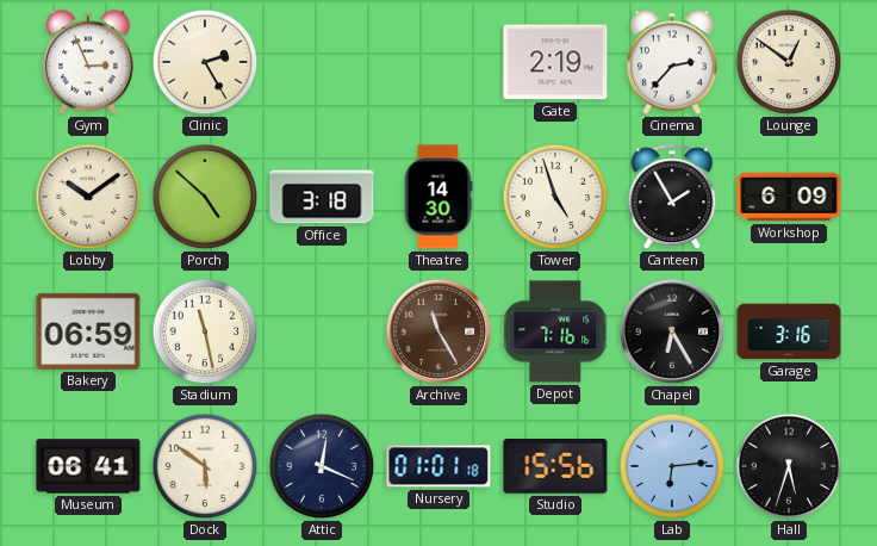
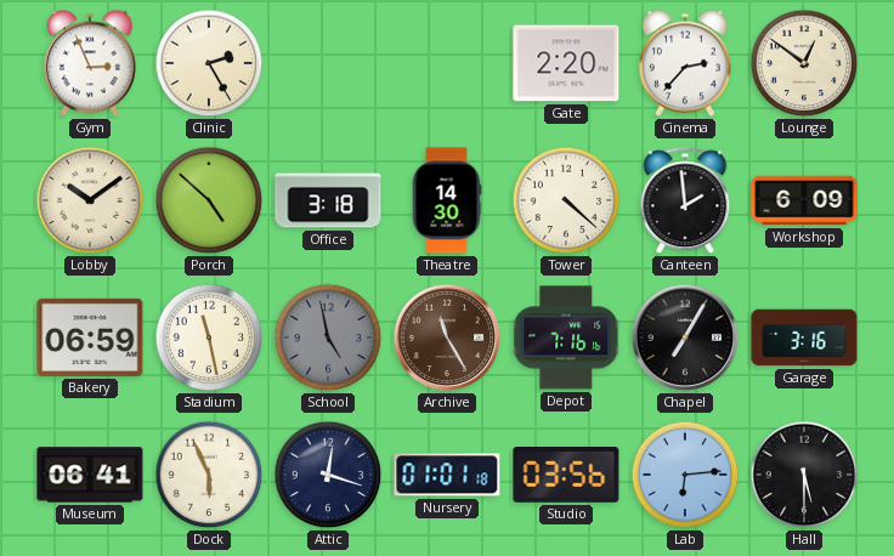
Gate: 2:19 -> 2:20
Tower: 4:57 -> 4:22
Canteen: 1:55 -> 1:59
School: none -> 4:58
Chapel: 6:25 -> 7:05
Dock: 5:51 -> 5:56
Attic: 12:19 -> 12:18
Studio: 15:56 -> 03:56
Hall: 5:33 -> 5:30
